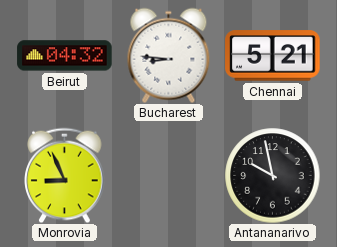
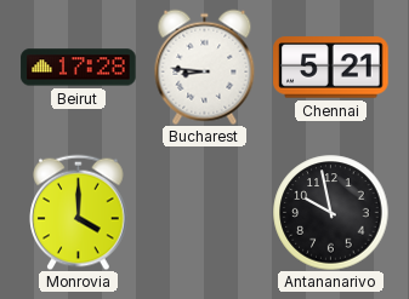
Beirut: 04:32 -> 17:28
Monrovia: 8:56 -> 4:00
